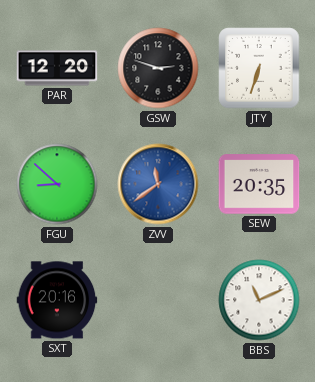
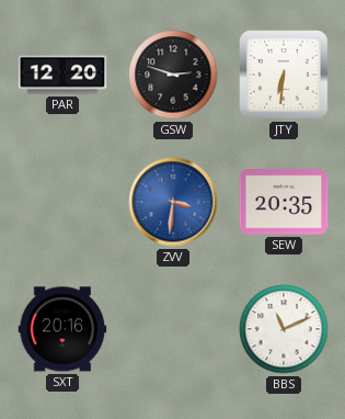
JTY: 6:33 -> 6:31
FGU: 8:52 -> none
ZVV: 11:39 -> 3:31
